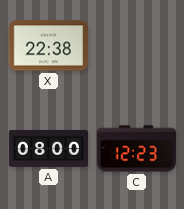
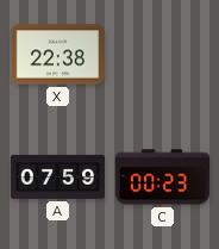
A: 08:00 -> 07:59
C: 12:23 -> 00:23
